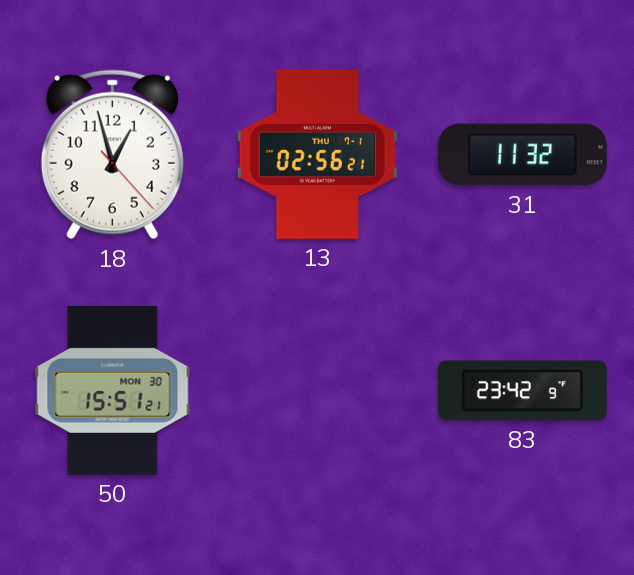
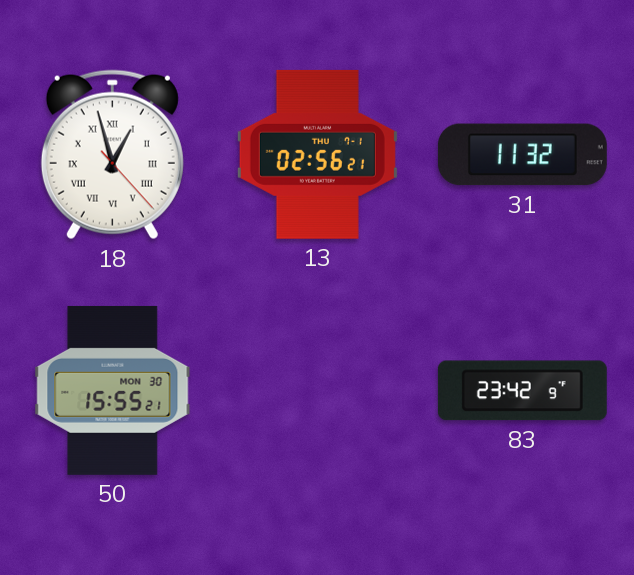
18 numerals: Arabic -> Roman
50: 15:51 -> 15:55
